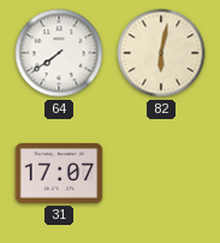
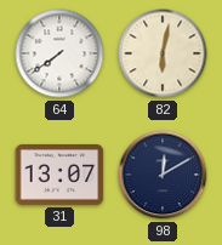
31: 17:07 -> 13:07
98: none -> 12:10
